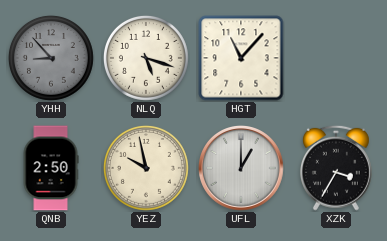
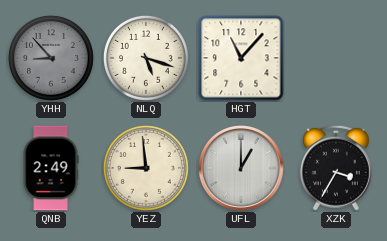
QNB: 2:50 -> 2:49
YEZ: 9:58 -> 8:59
